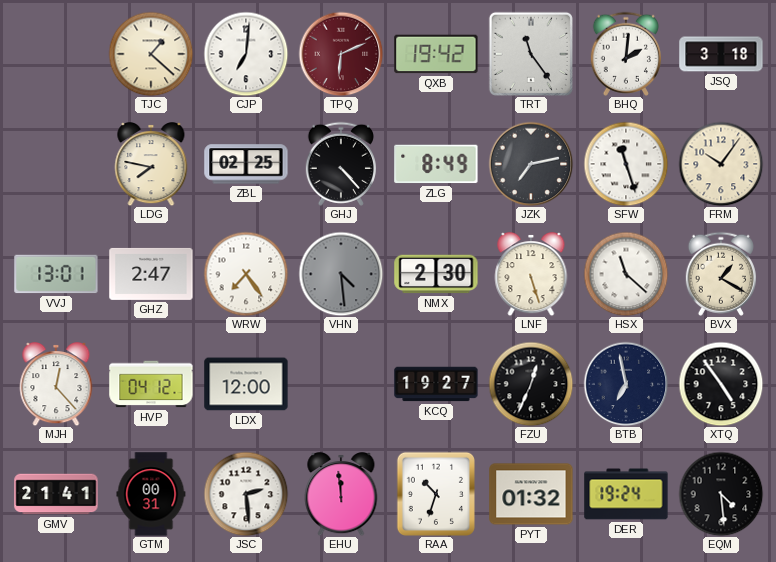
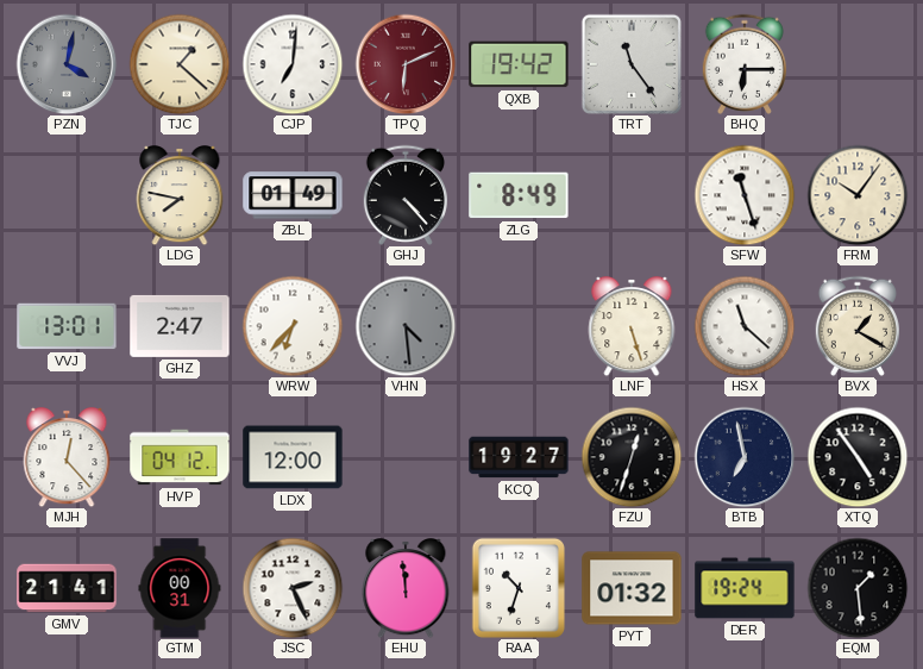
PZN: none -> 4:02
BHQ: 2:01 -> 6:15
JSQ: 3:18 -> none
ZBL: 02:25 -> 01:49
JZK: 7:13 -> none
WRW: 7:24 -> 6:37
NMX: 2:30 -> none
FZU: 12:34 -> 12:33
JSC: 2:29 -> 2:26
EQM: 4:29 -> 1:29
